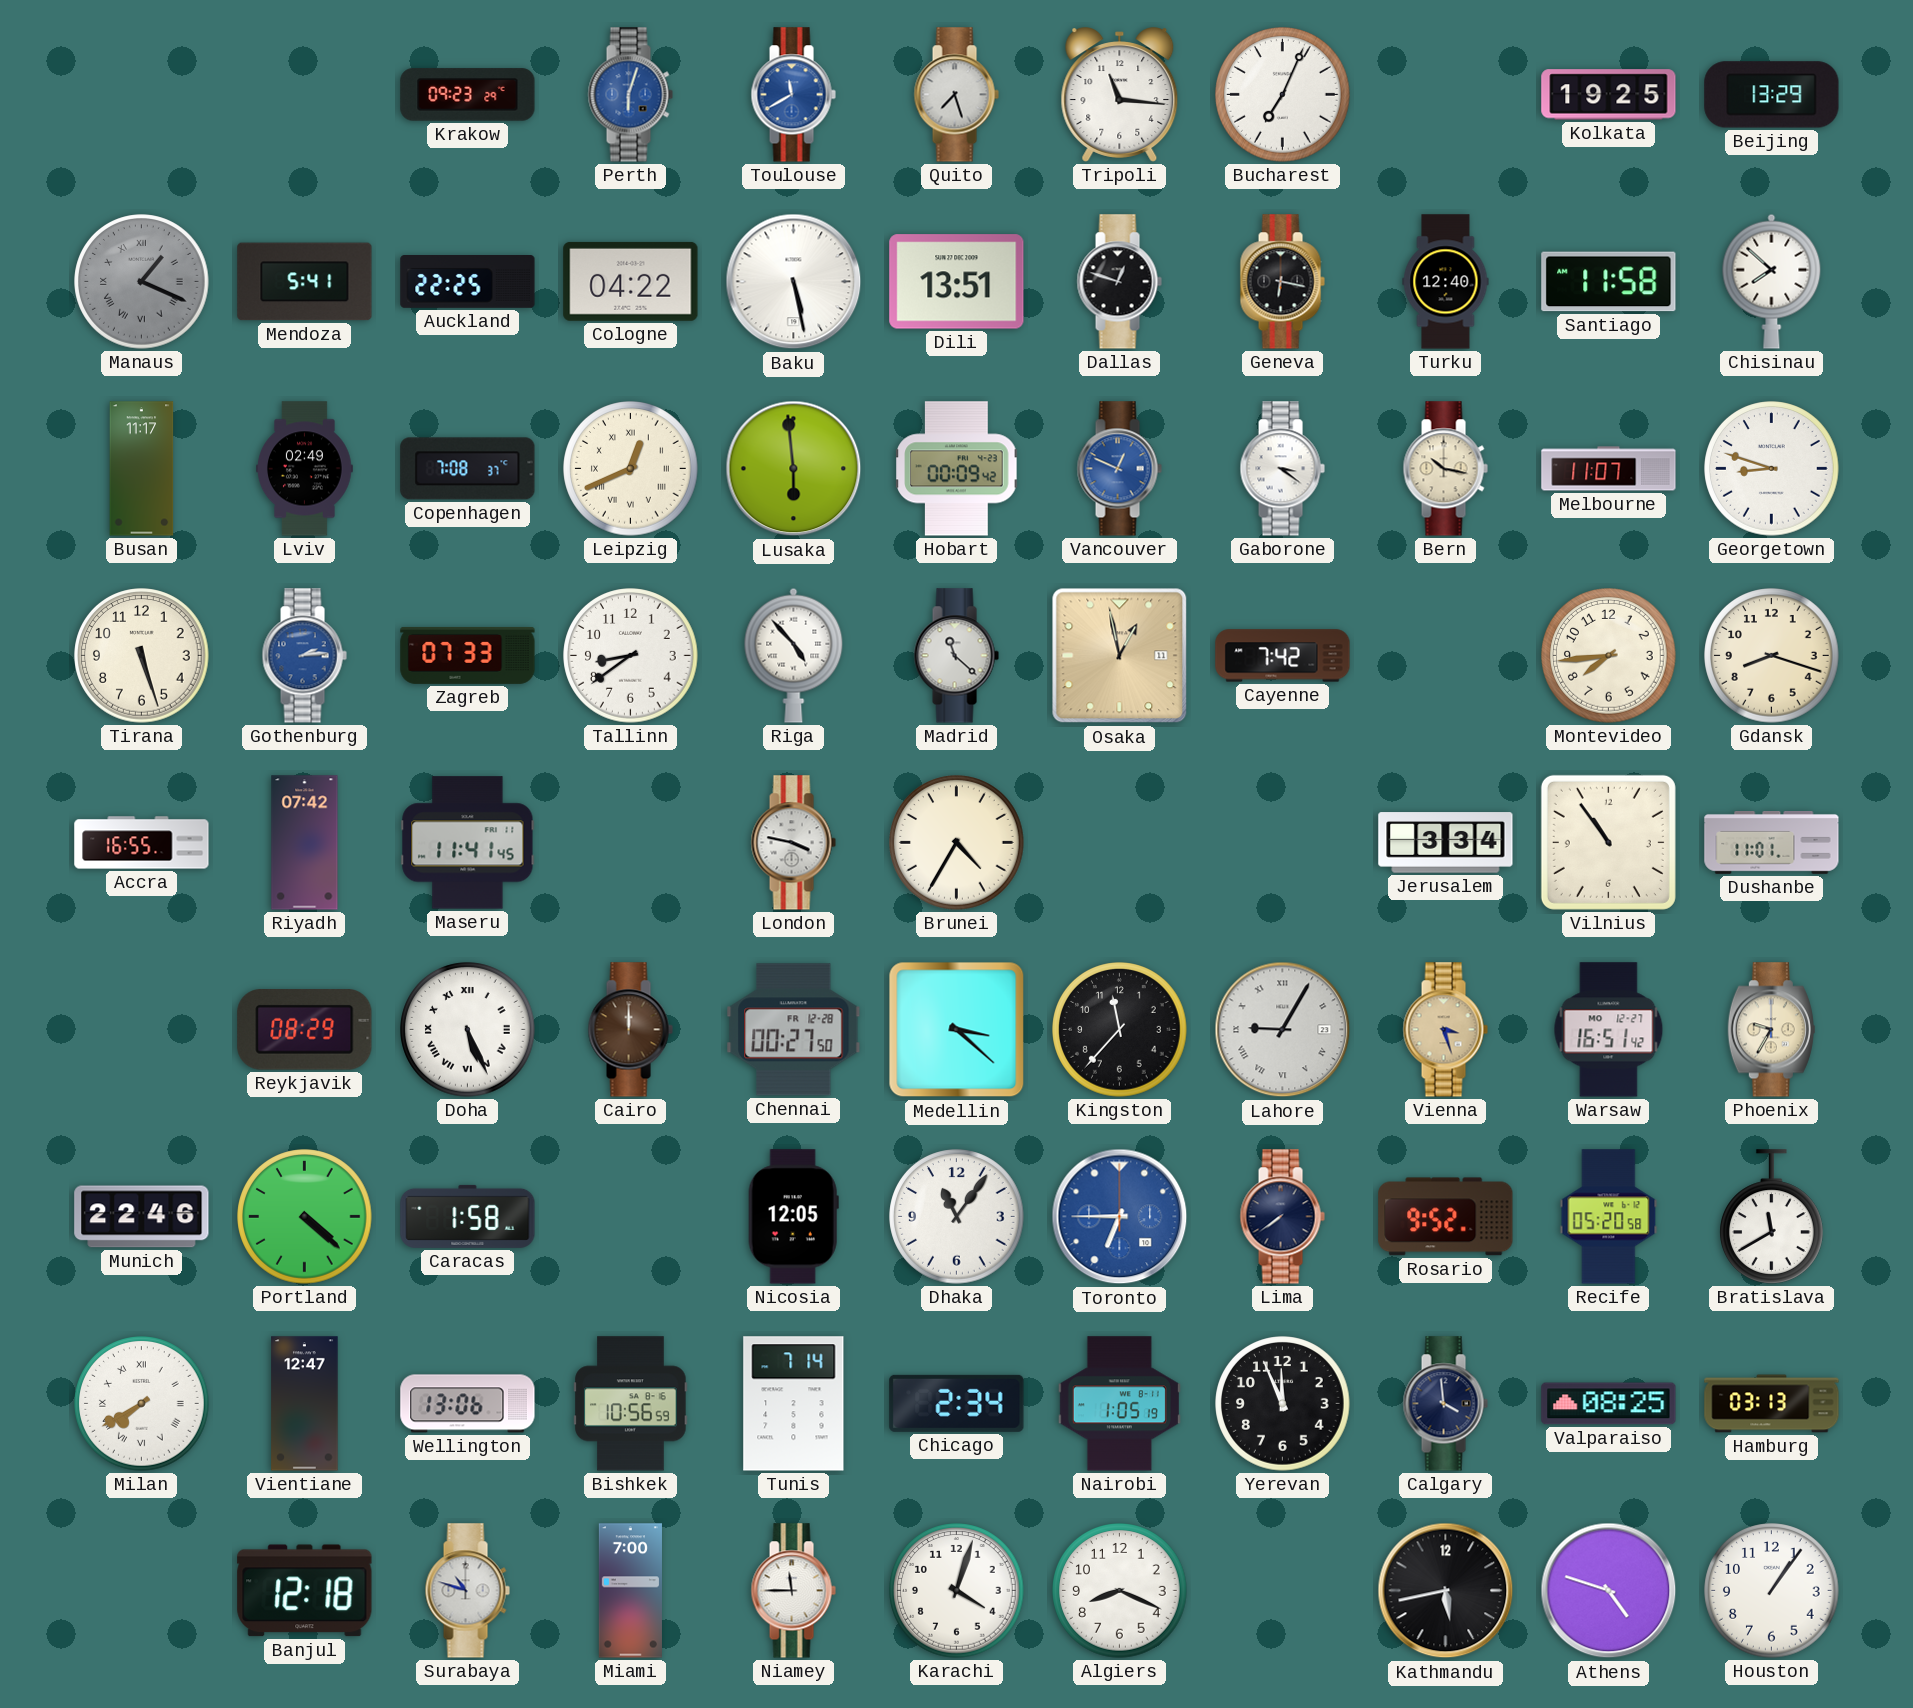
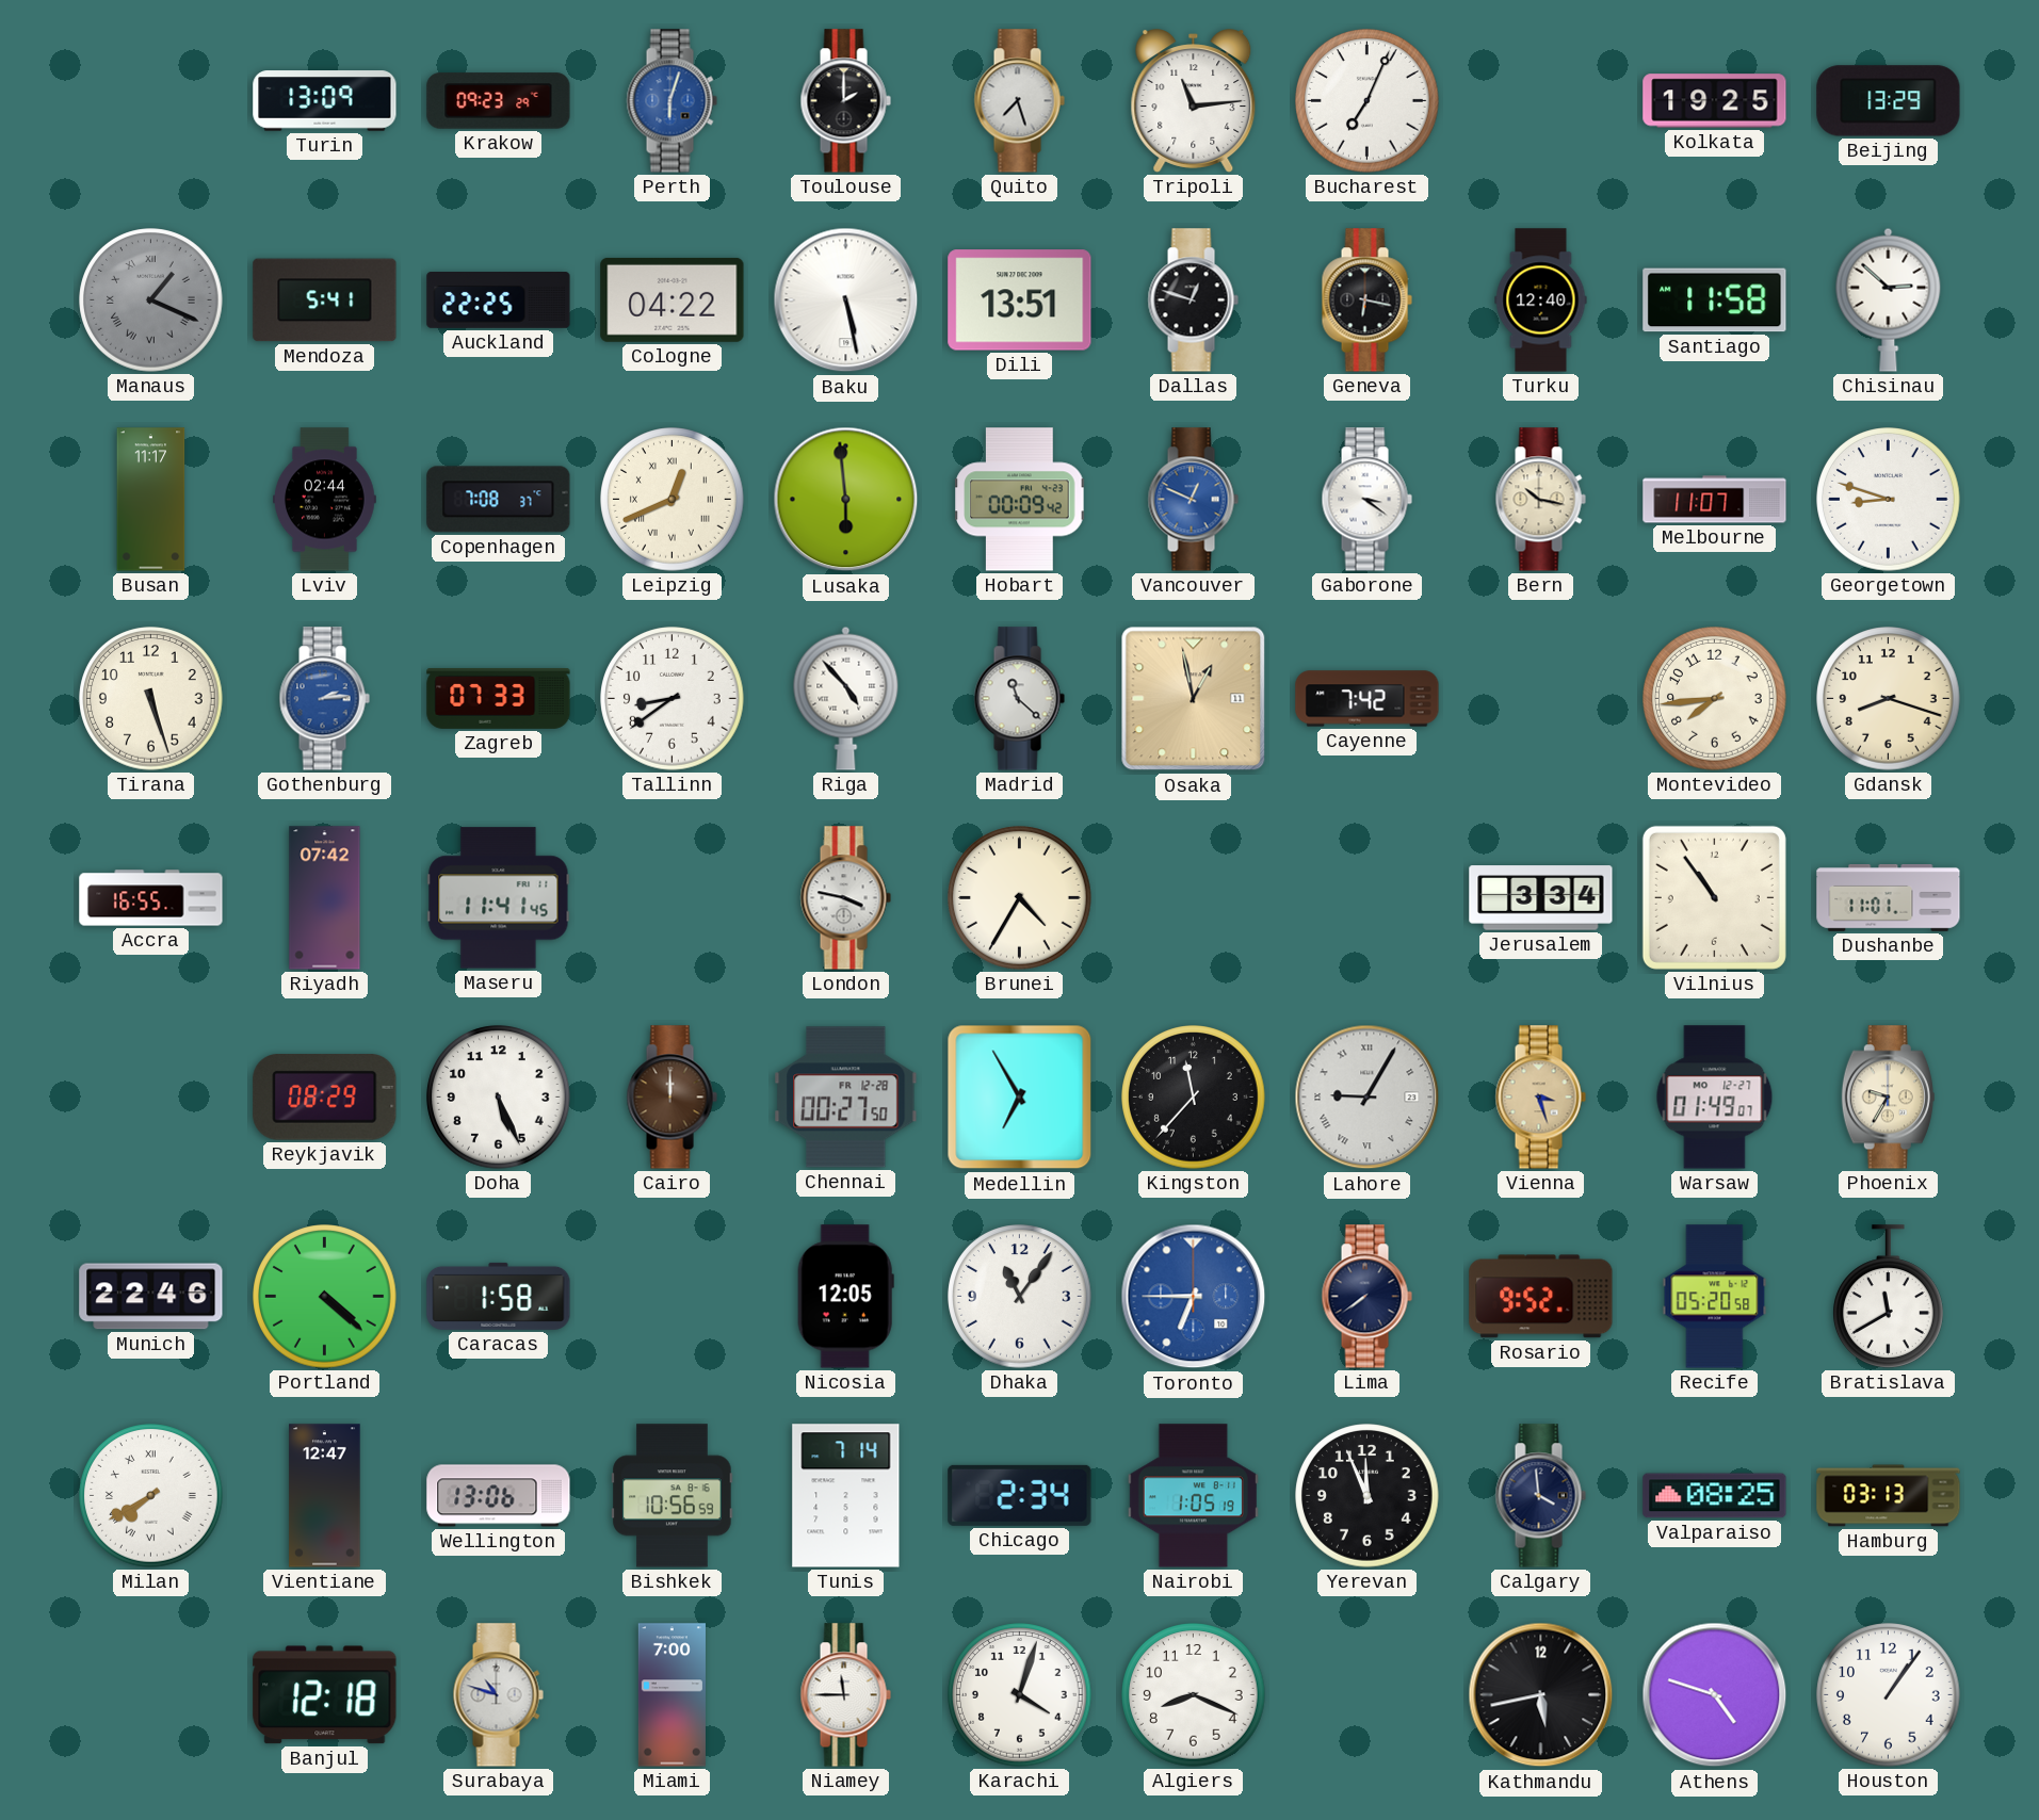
Turin: none -> 13:09
Toulouse: 11:40 -> 2:00
Toulouse dial: blue -> black
Tripoli: 11:16 -> 11:14
Chisinau: 7:52 -> 2:52
Lviv: 02:49 -> 02:44
Doha numerals: Roman -> Arabic
Medellin: 3:22 -> 6:55
Warsaw: 16:51 -> 01:49
